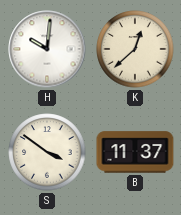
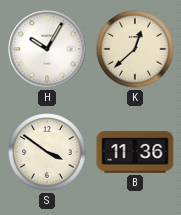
H: 10:01 -> 10:05
B: 11:37 -> 11:36
